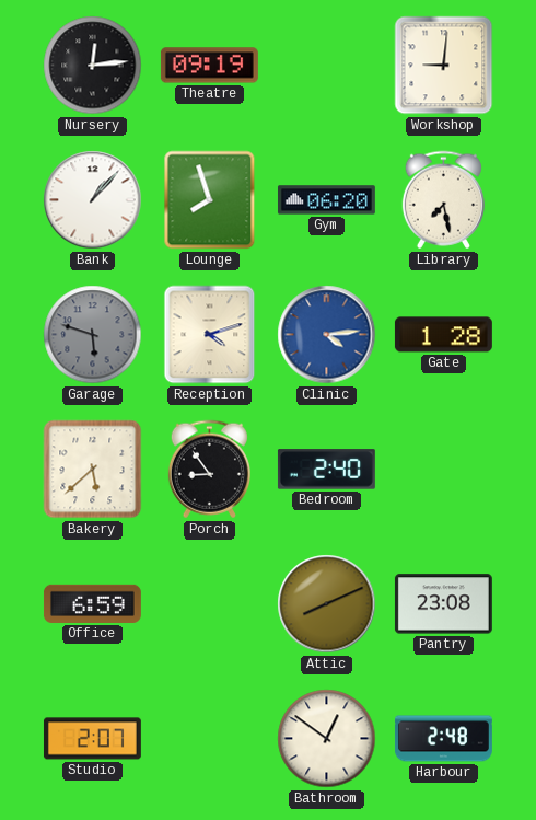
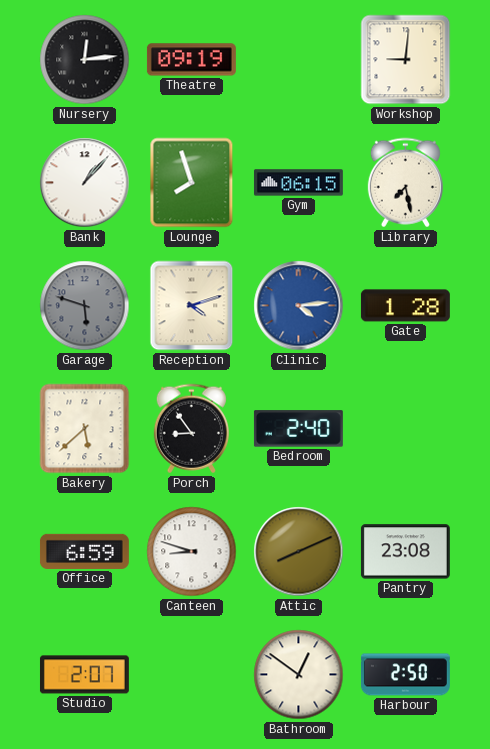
Gym: 06:20 -> 06:15
Canteen: none -> 8:48
Harbour: 2:48 -> 2:50
